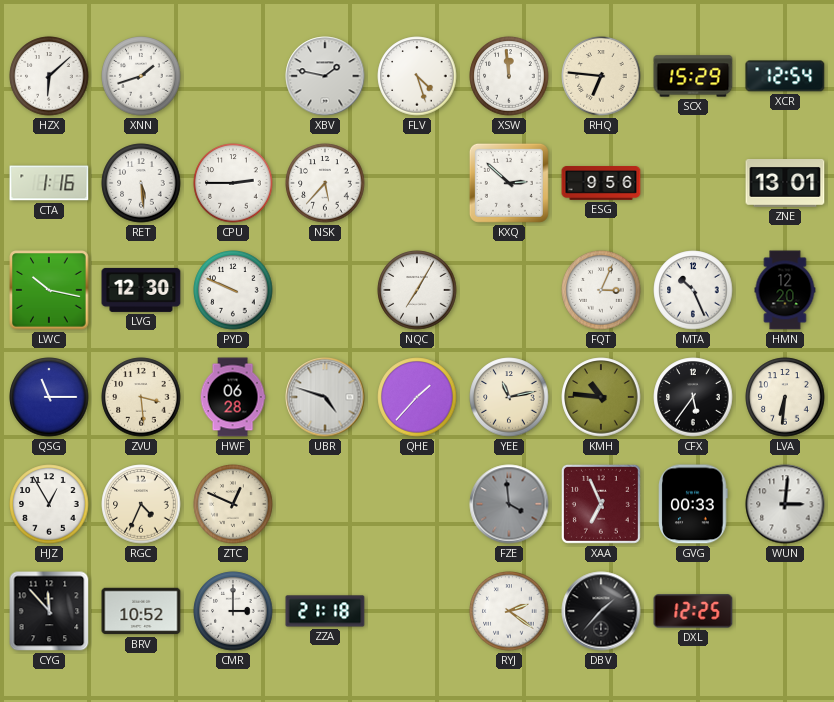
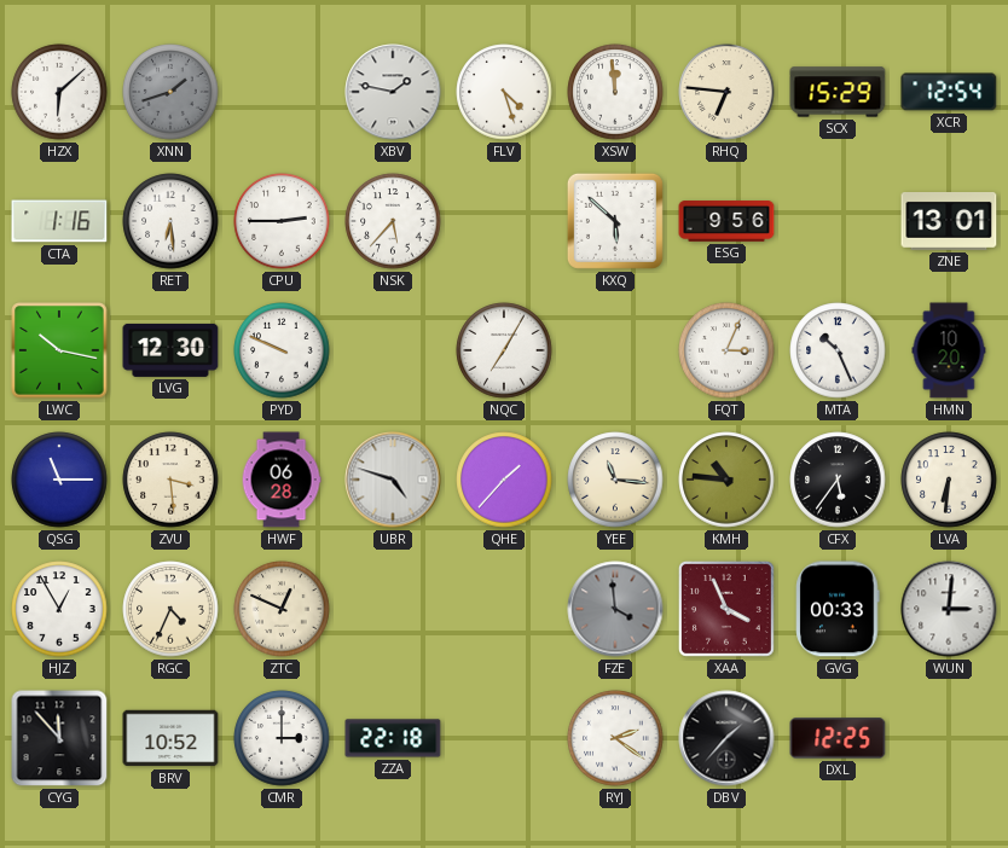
XNN dial: white -> grey
RET: 5:29 -> 6:29
KXQ: 2:52 -> 5:52
HMN: 12:20 -> 10:20
YEE: 11:13 -> 11:16
XAA: 6:56 -> 3:56
ZZA: 21:18 -> 22:18
